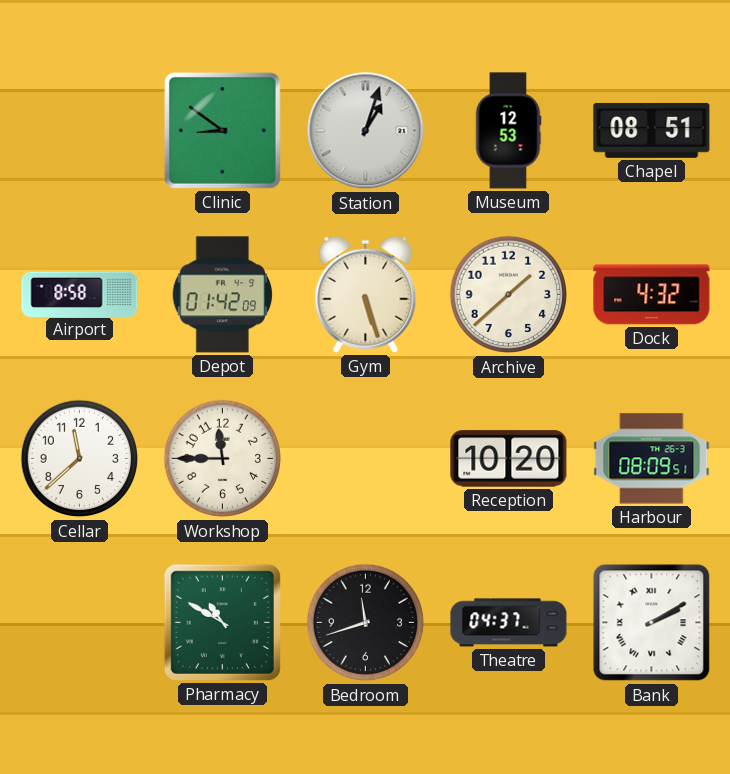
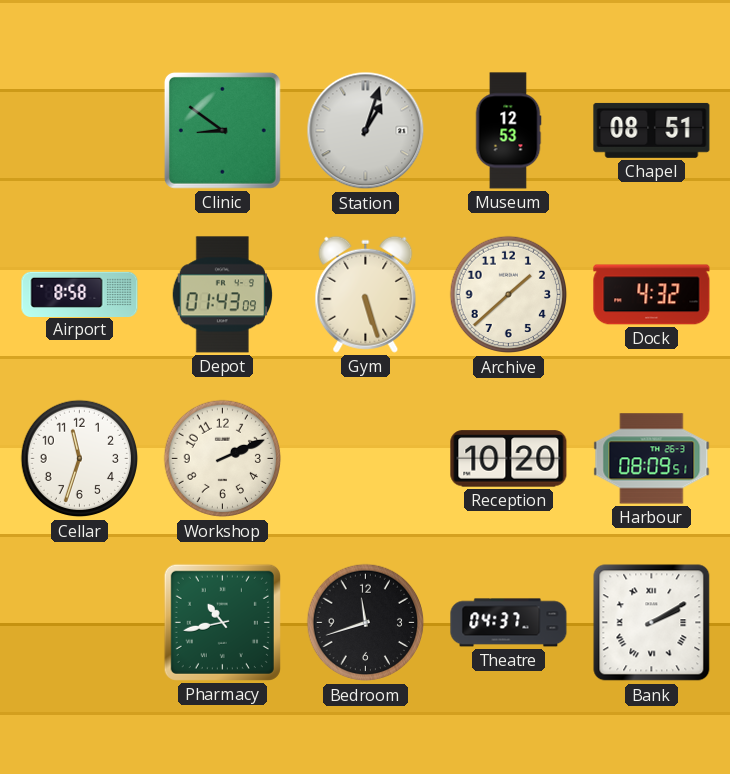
Depot: 01:42 -> 01:43
Cellar: 11:38 -> 11:33
Workshop: 11:45 -> 2:11
Pharmacy: 10:50 -> 10:43
